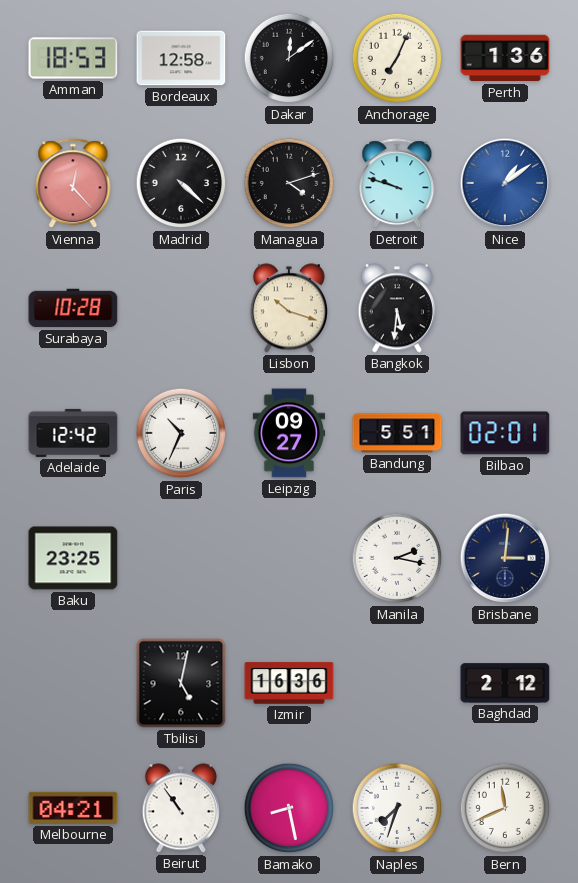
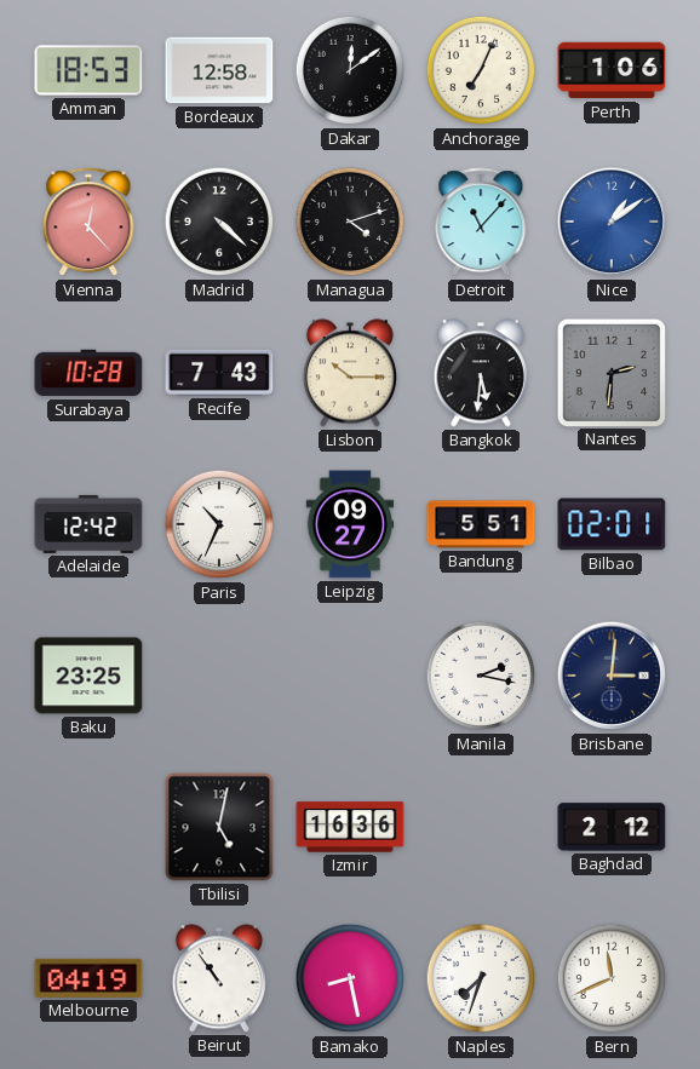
Perth: 1:36 -> 1:06
Detroit: 9:48 -> 11:07
Recife: none -> 7:43
Lisbon: 10:18 -> 10:15
Nantes: none -> 2:31
Melbourne: 04:21 -> 04:19
